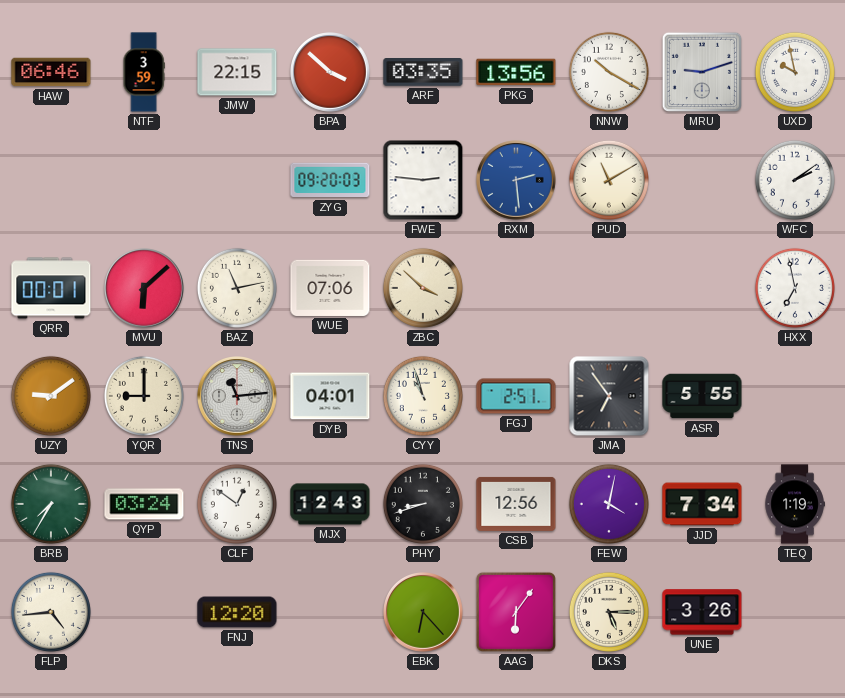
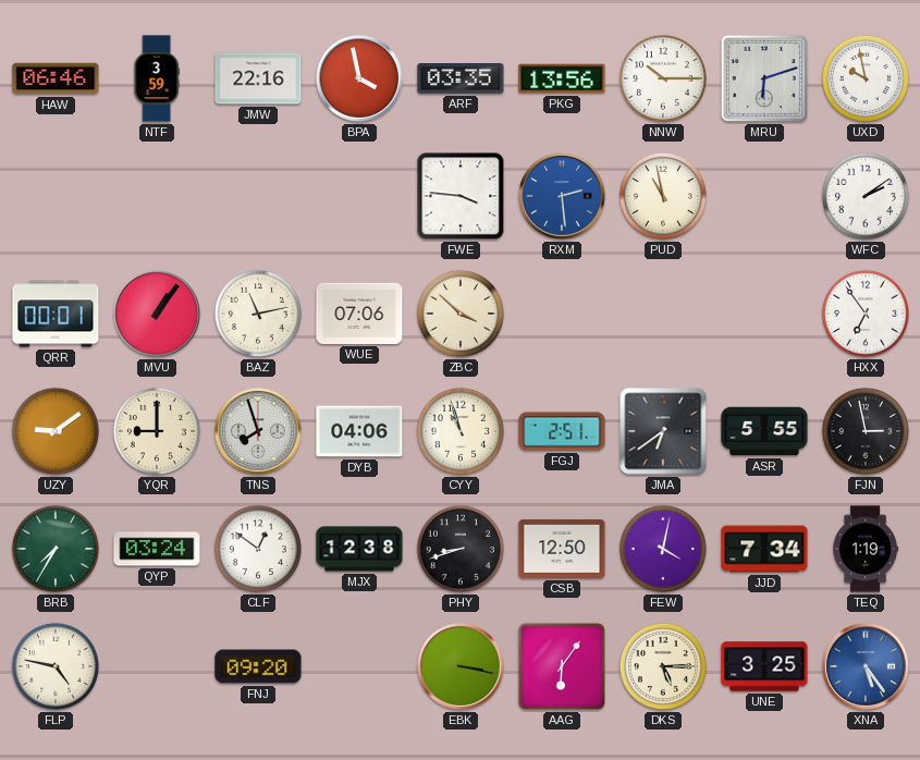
JMW: 22:15 -> 22:16
BPA: 3:52 -> 3:58
NNW: 10:20 -> 10:15
MRU: 9:12 -> 6:12
ZYG: 09:20 -> none
FWE: 2:46 -> 3:46
PUD: 11:10 -> 10:58
MVU: 6:08 -> 1:06
HXX: 6:58 -> 6:54
TNS: 11:14 -> 7:57
DYB: 04:01 -> 04:06
JMA: 6:54 -> 6:39
FJN: none -> 2:58
MJX: 12:43 -> 12:38
CSB: 12:56 -> 12:50
FLP: 4:44 -> 4:47
FNJ: 12:20 -> 09:20
EBK: 6:23 -> 3:17
UNE: 3:26 -> 3:25
XNA: none -> 5:24
